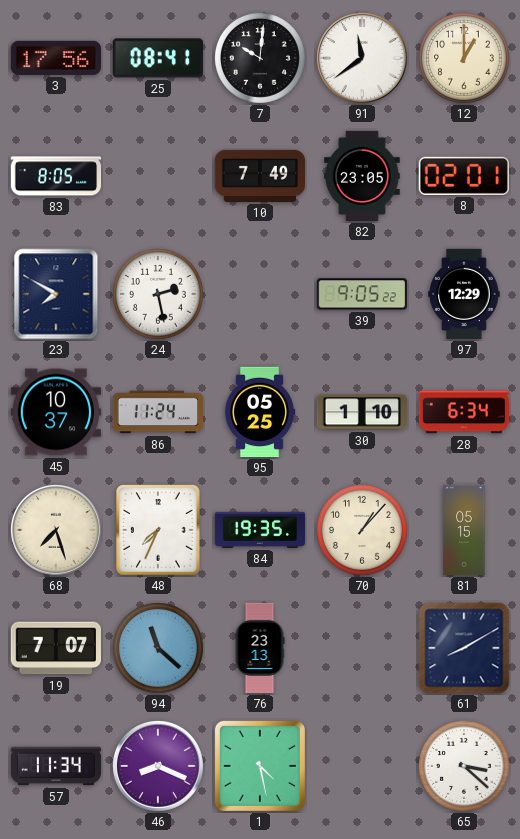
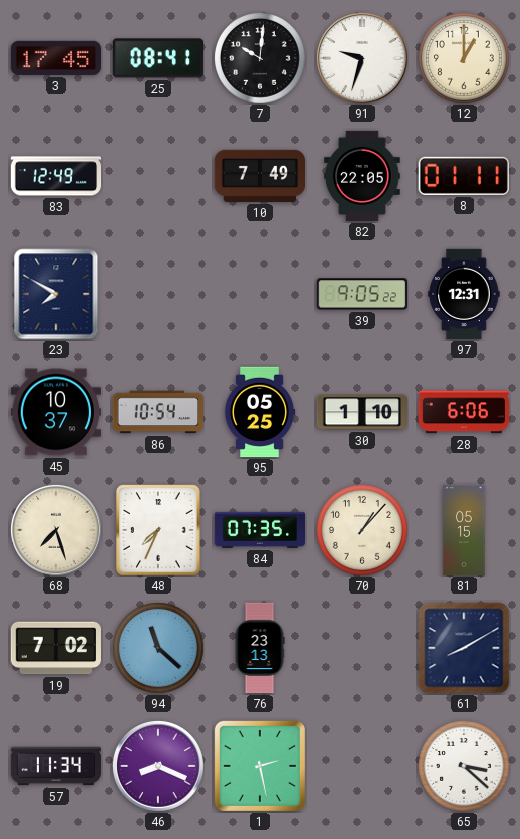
3: 17:56 -> 17:45
91: 11:39 -> 9:33
83: 8:05 -> 12:49
82: 23:05 -> 22:05
8: 02:01 -> 01:11
24: 2:28 -> none
97: 12:29 -> 12:31
86: 11:24 -> 10:54
28: 6:34 -> 6:06
84: 19:35 -> 07:35
19: 7:07 -> 7:02
1: 4:28 -> 2:28
